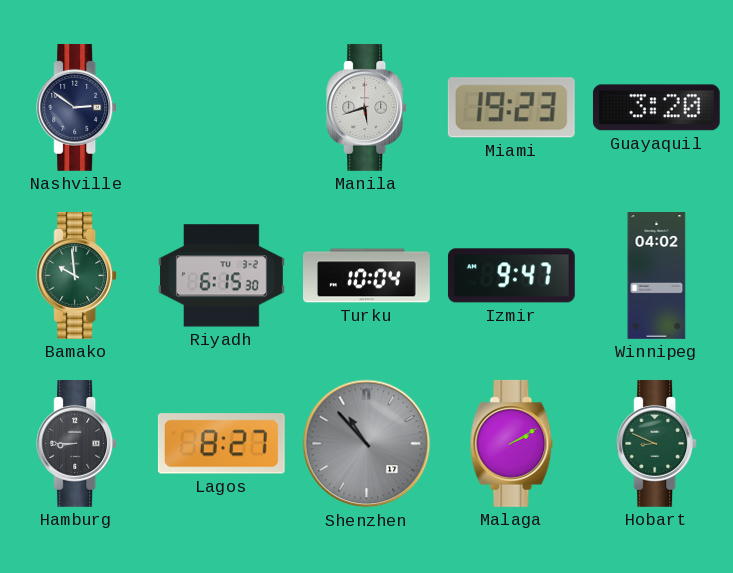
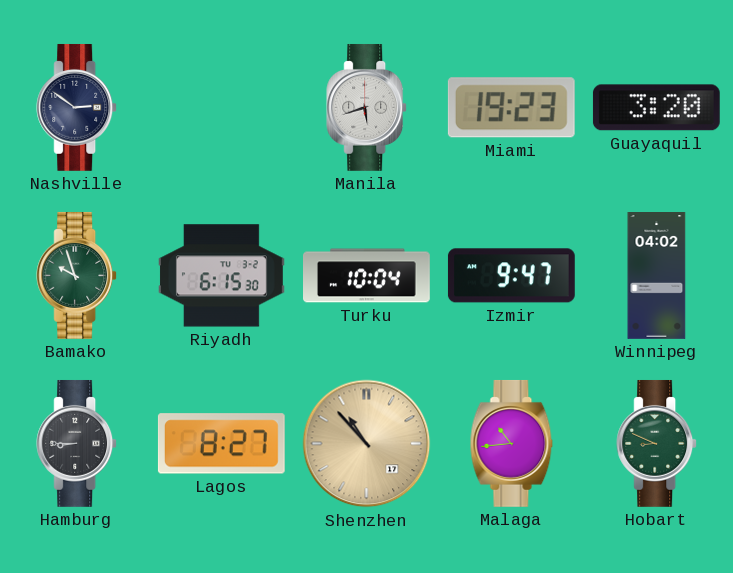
Bamako: 9:59 -> 9:57
Shenzhen dial: grey -> champagne
Malaga: 2:10 -> 10:44
